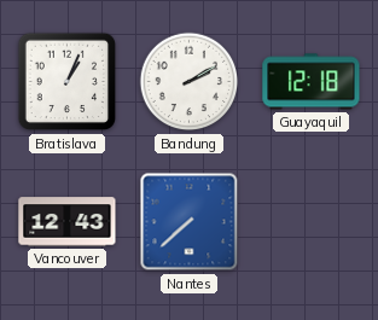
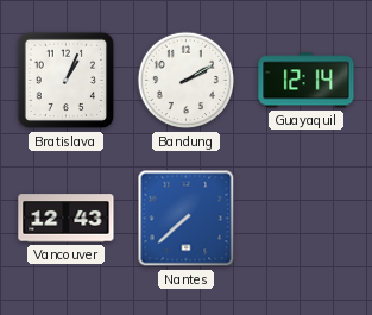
Guayaquil: 12:18 -> 12:14
